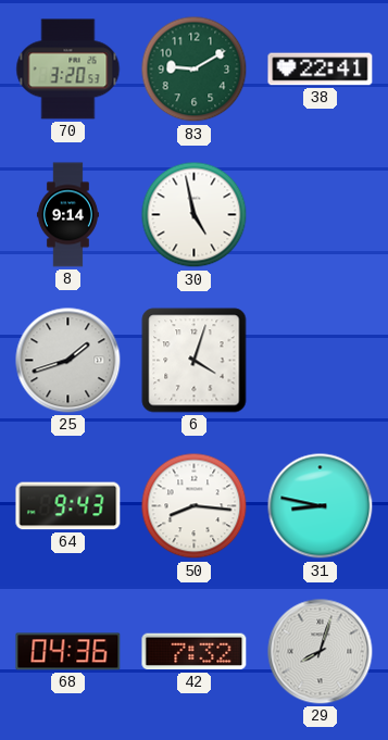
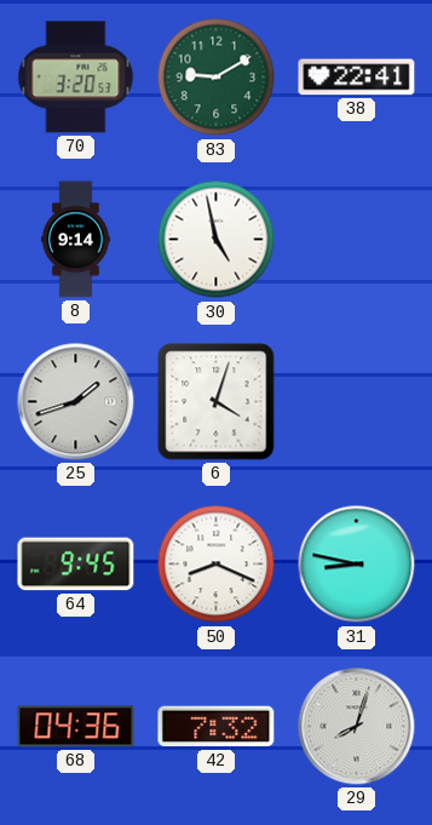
64: 9:43 -> 9:45
50: 8:16 -> 8:19
